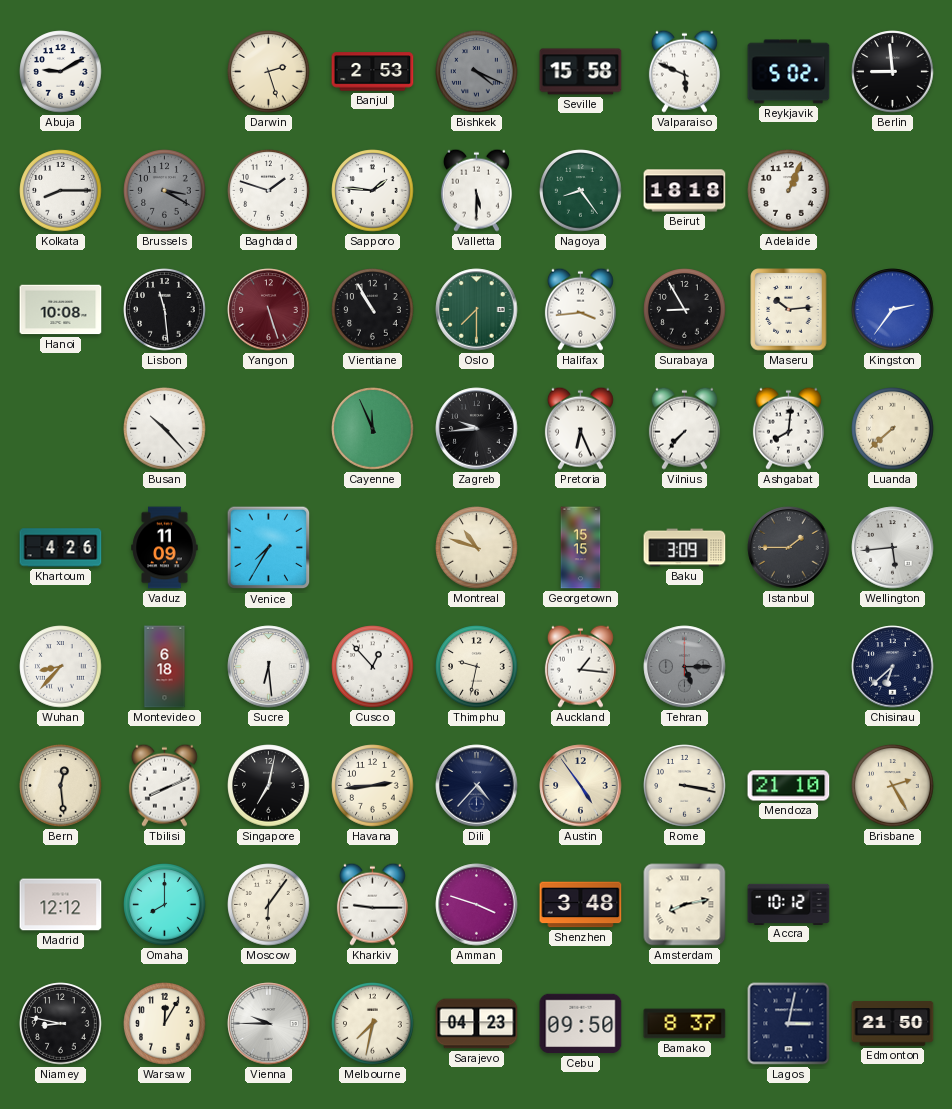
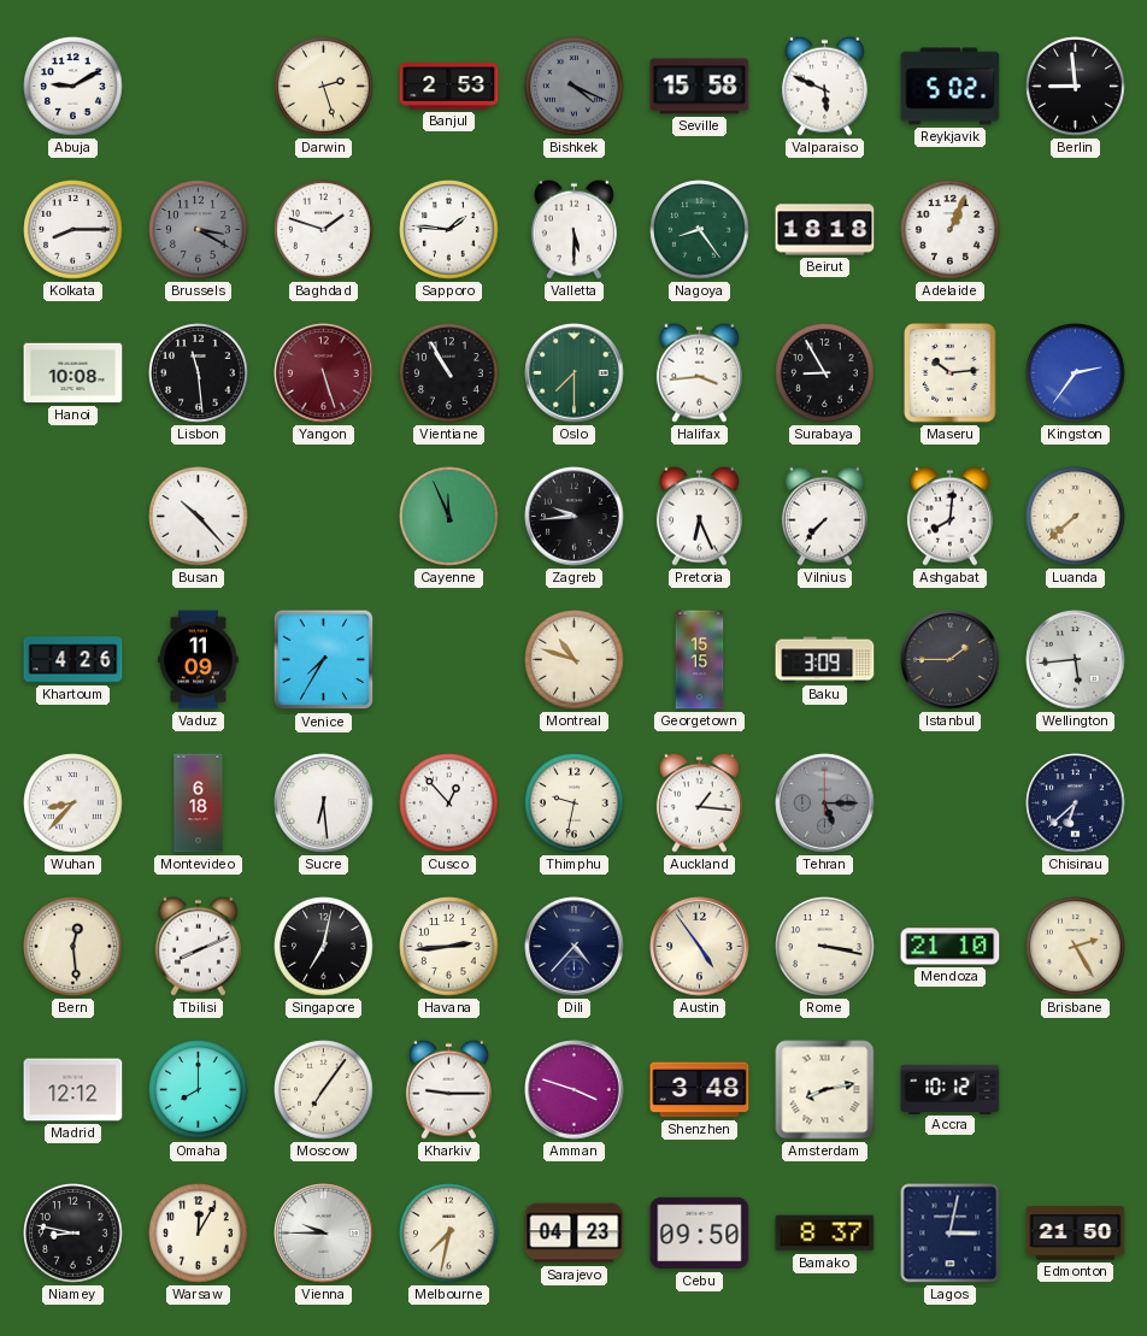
Moscow: 6:06 -> 7:06
